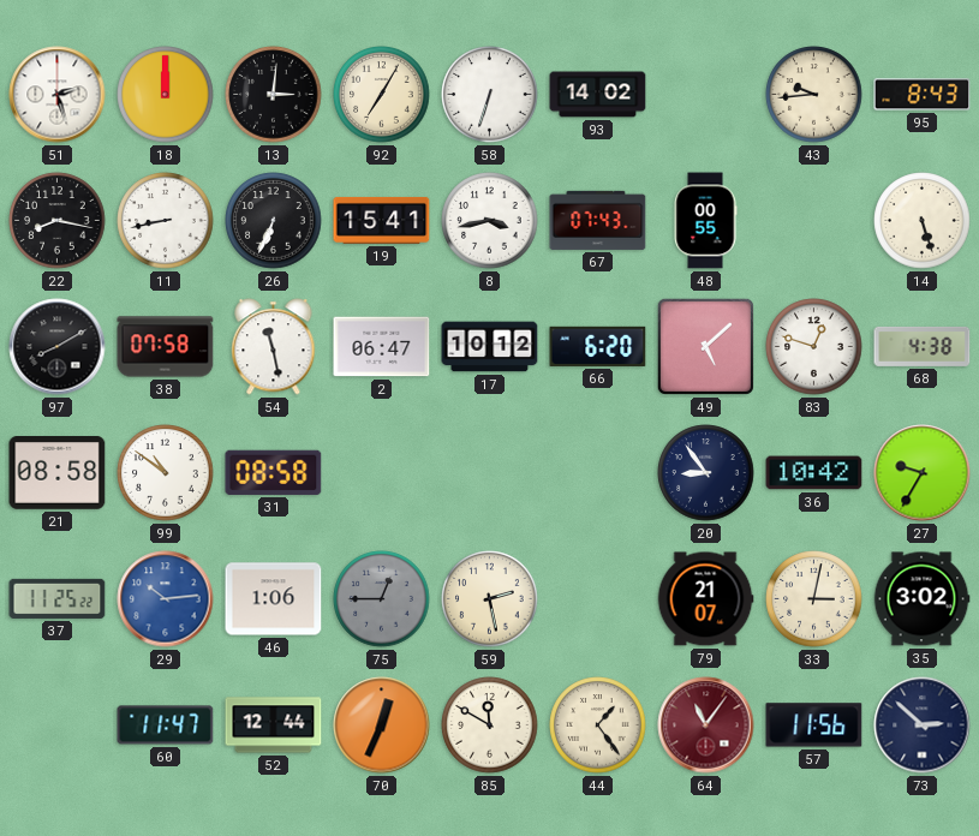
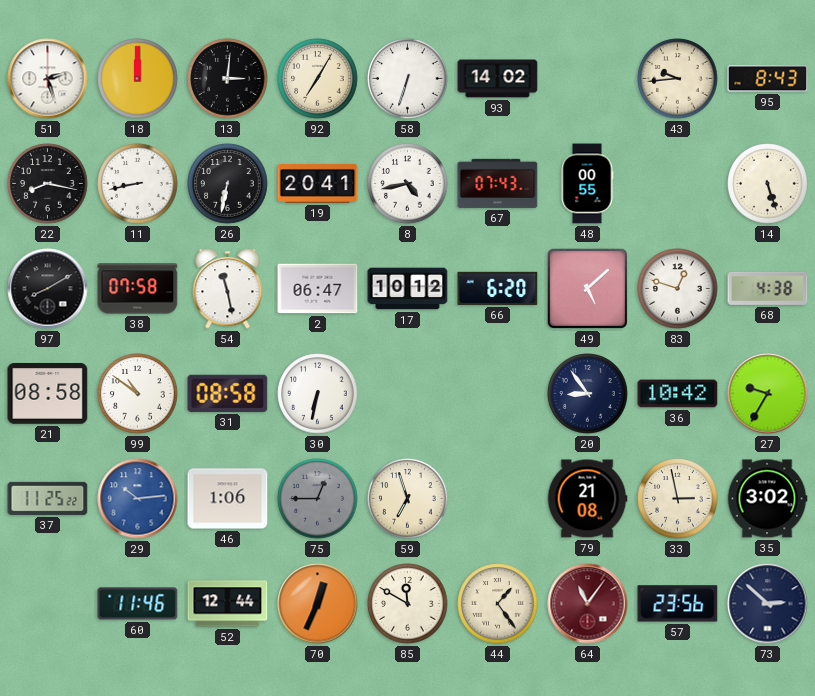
26: 6:34 -> 6:32
19: 15:41 -> 20:41
8: 3:43 -> 4:43
30: none -> 6:32
59: 2:28 -> 6:57
79: 21:07 -> 21:08
33: 3:02 -> 2:58
60: 11:47 -> 11:46
57: 11:56 -> 23:56
